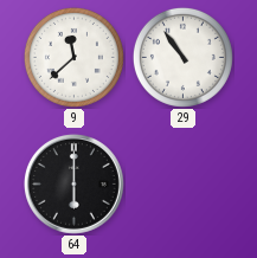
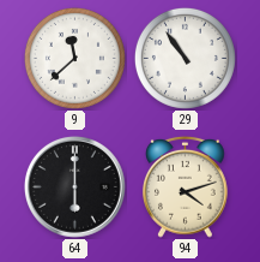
94: none -> 4:12
